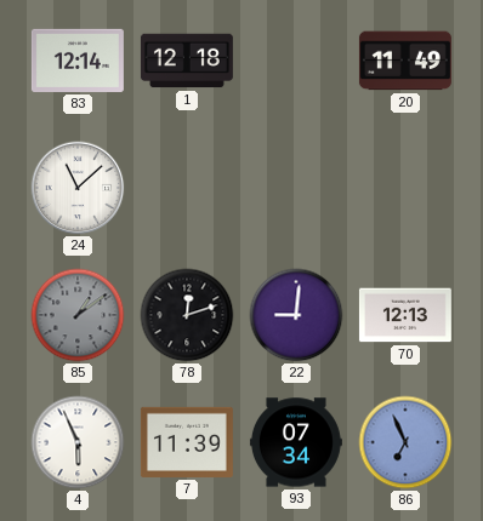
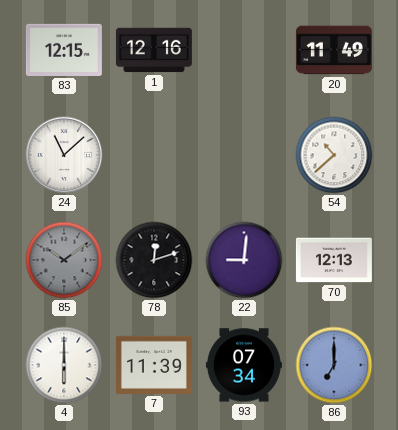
83: 12:14 -> 12:15
1: 12:18 -> 12:16
54: none -> 10:38
85: 1:09 -> 10:09
4: 5:56 -> 6:00
86: 6:56 -> 7:00
